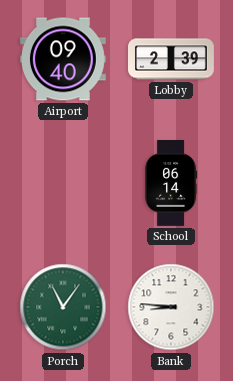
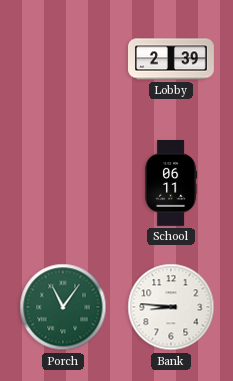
Airport: 09:40 -> none
School: 06:14 -> 06:11
